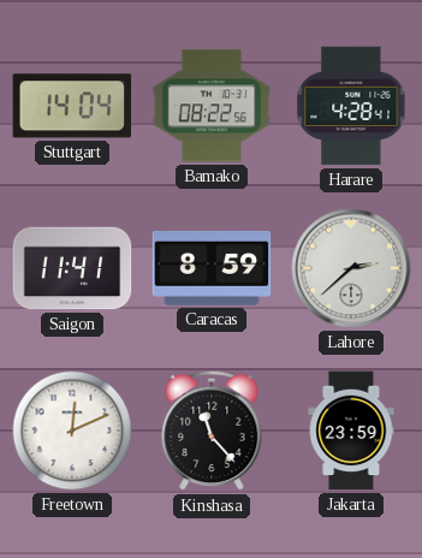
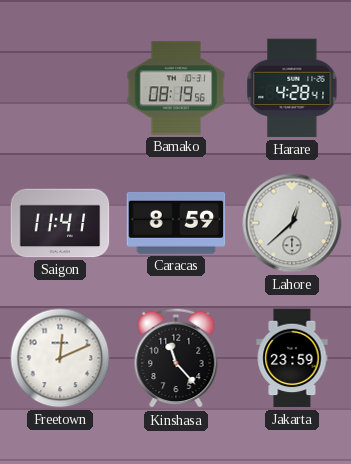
Stuttgart: 14:04 -> none
Bamako: 08:22 -> 08:19
Lahore: 2:38 -> 12:38
